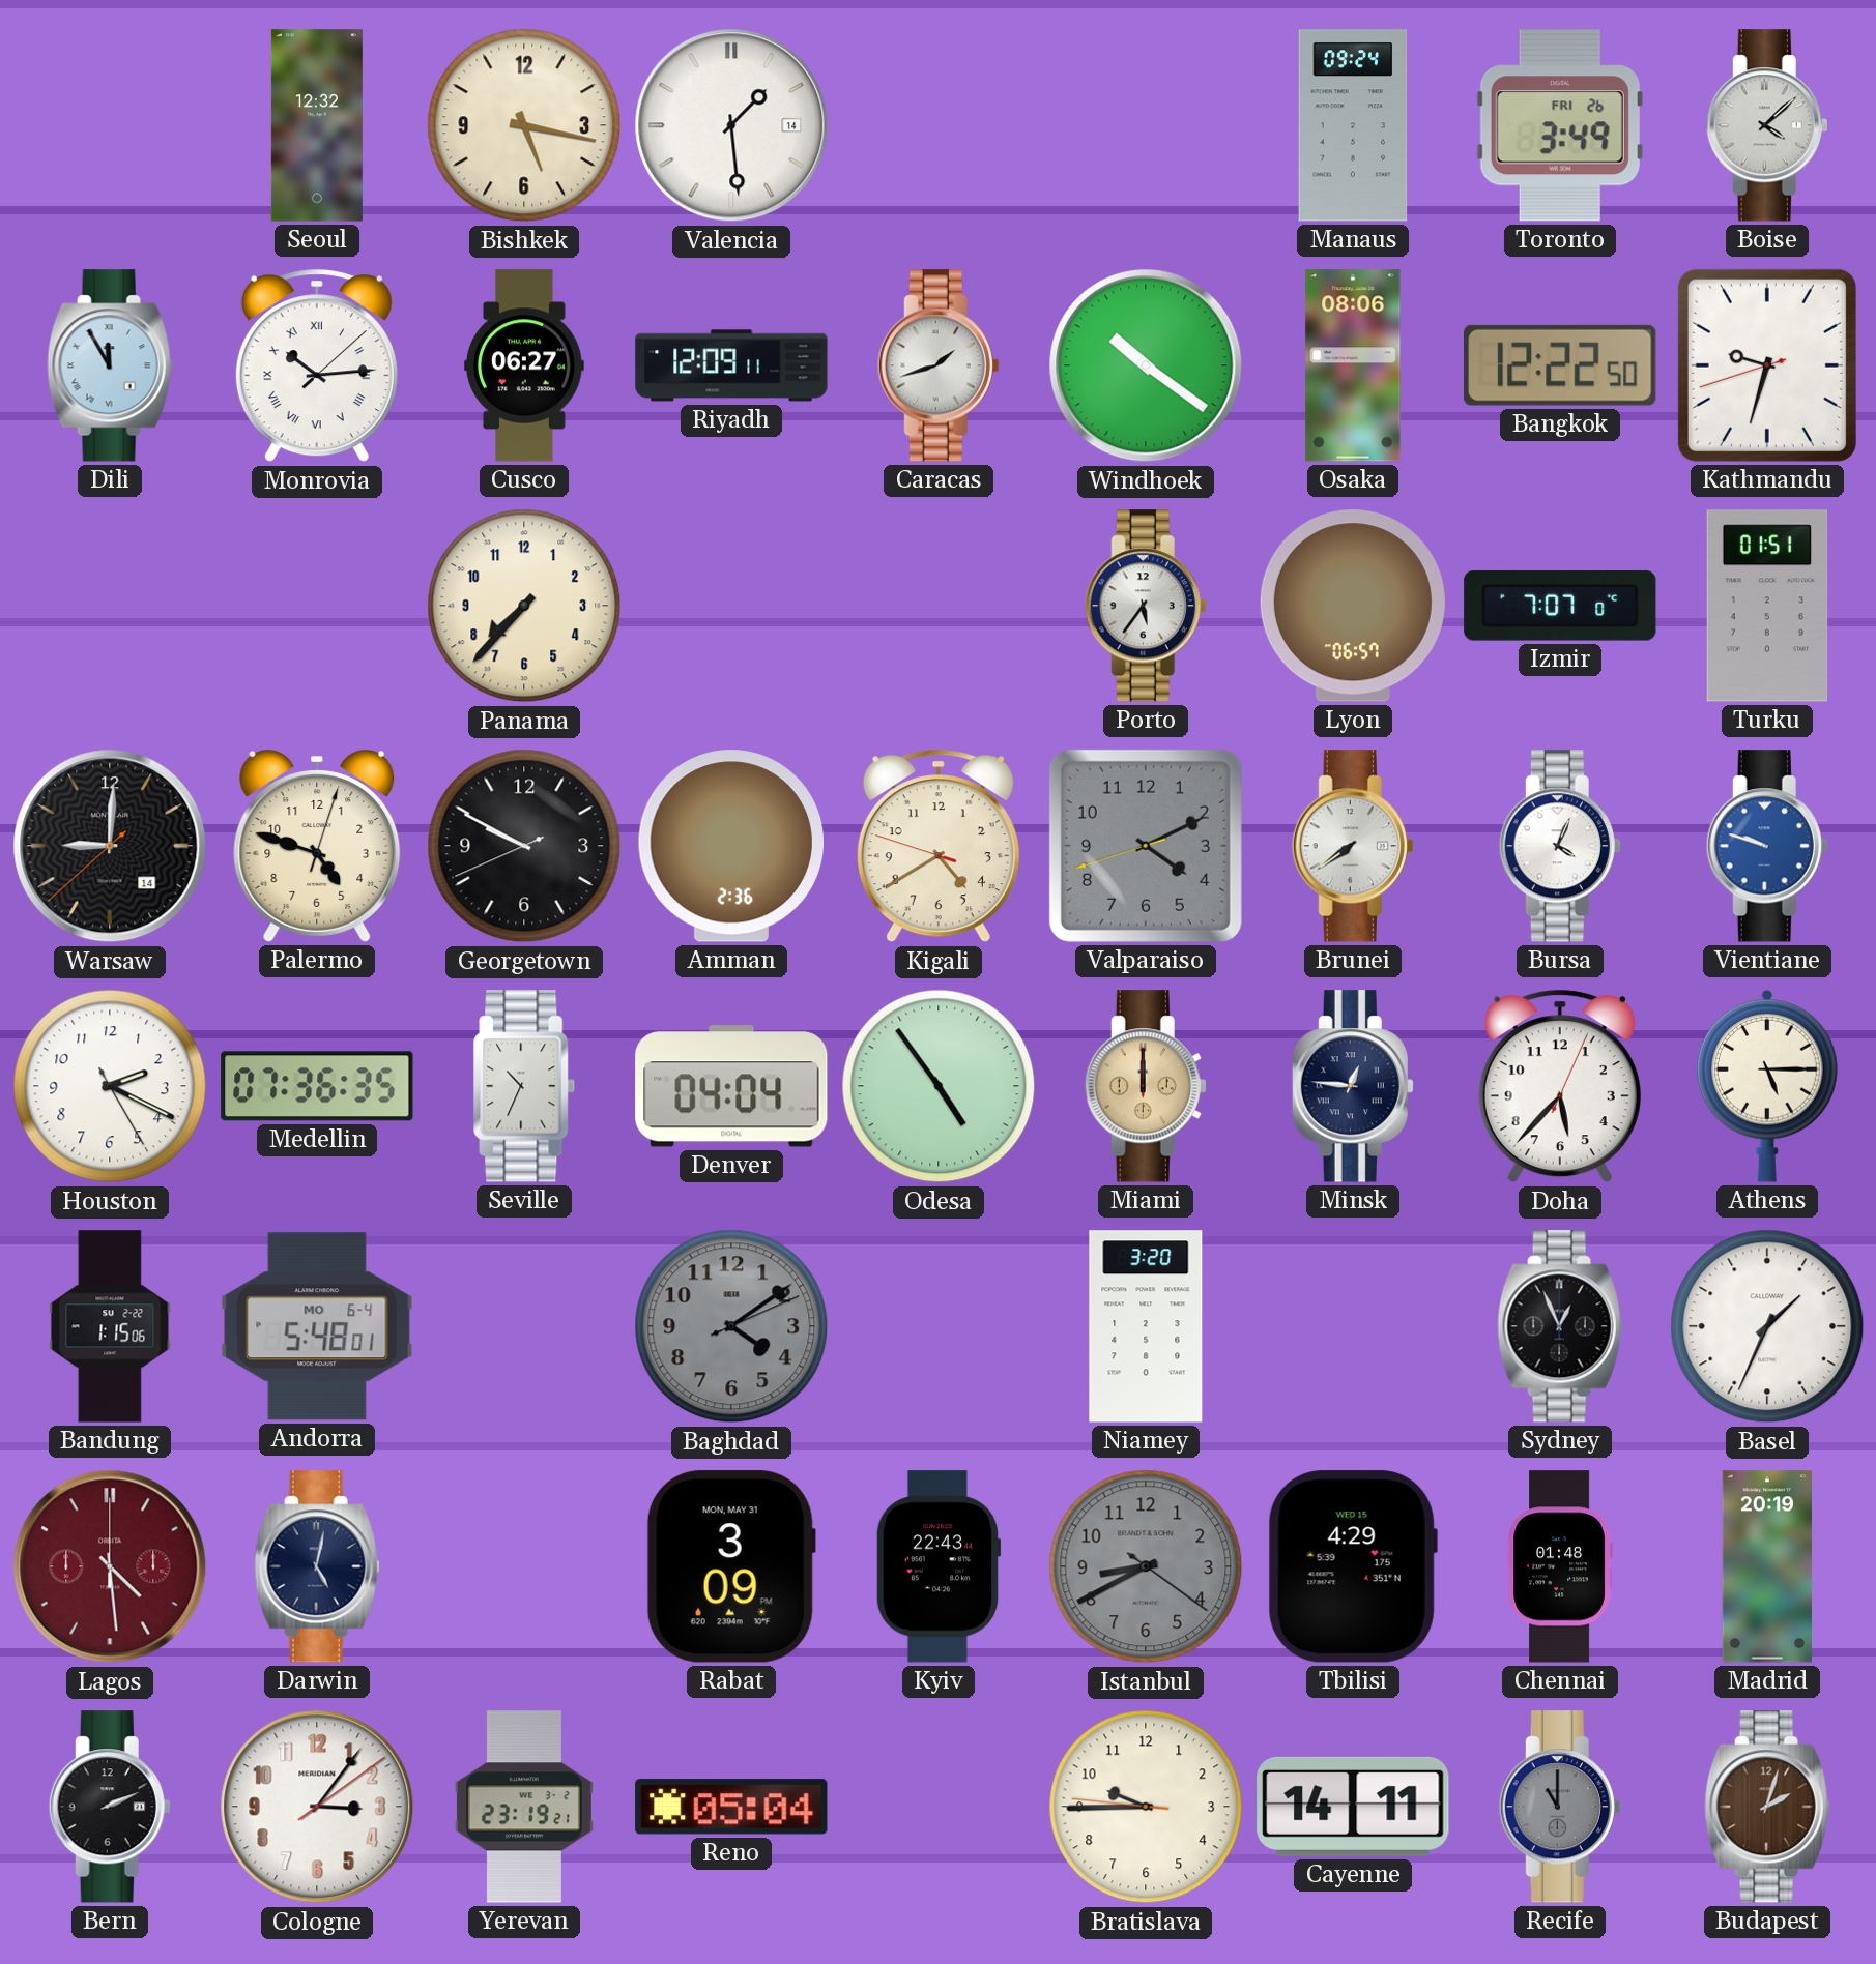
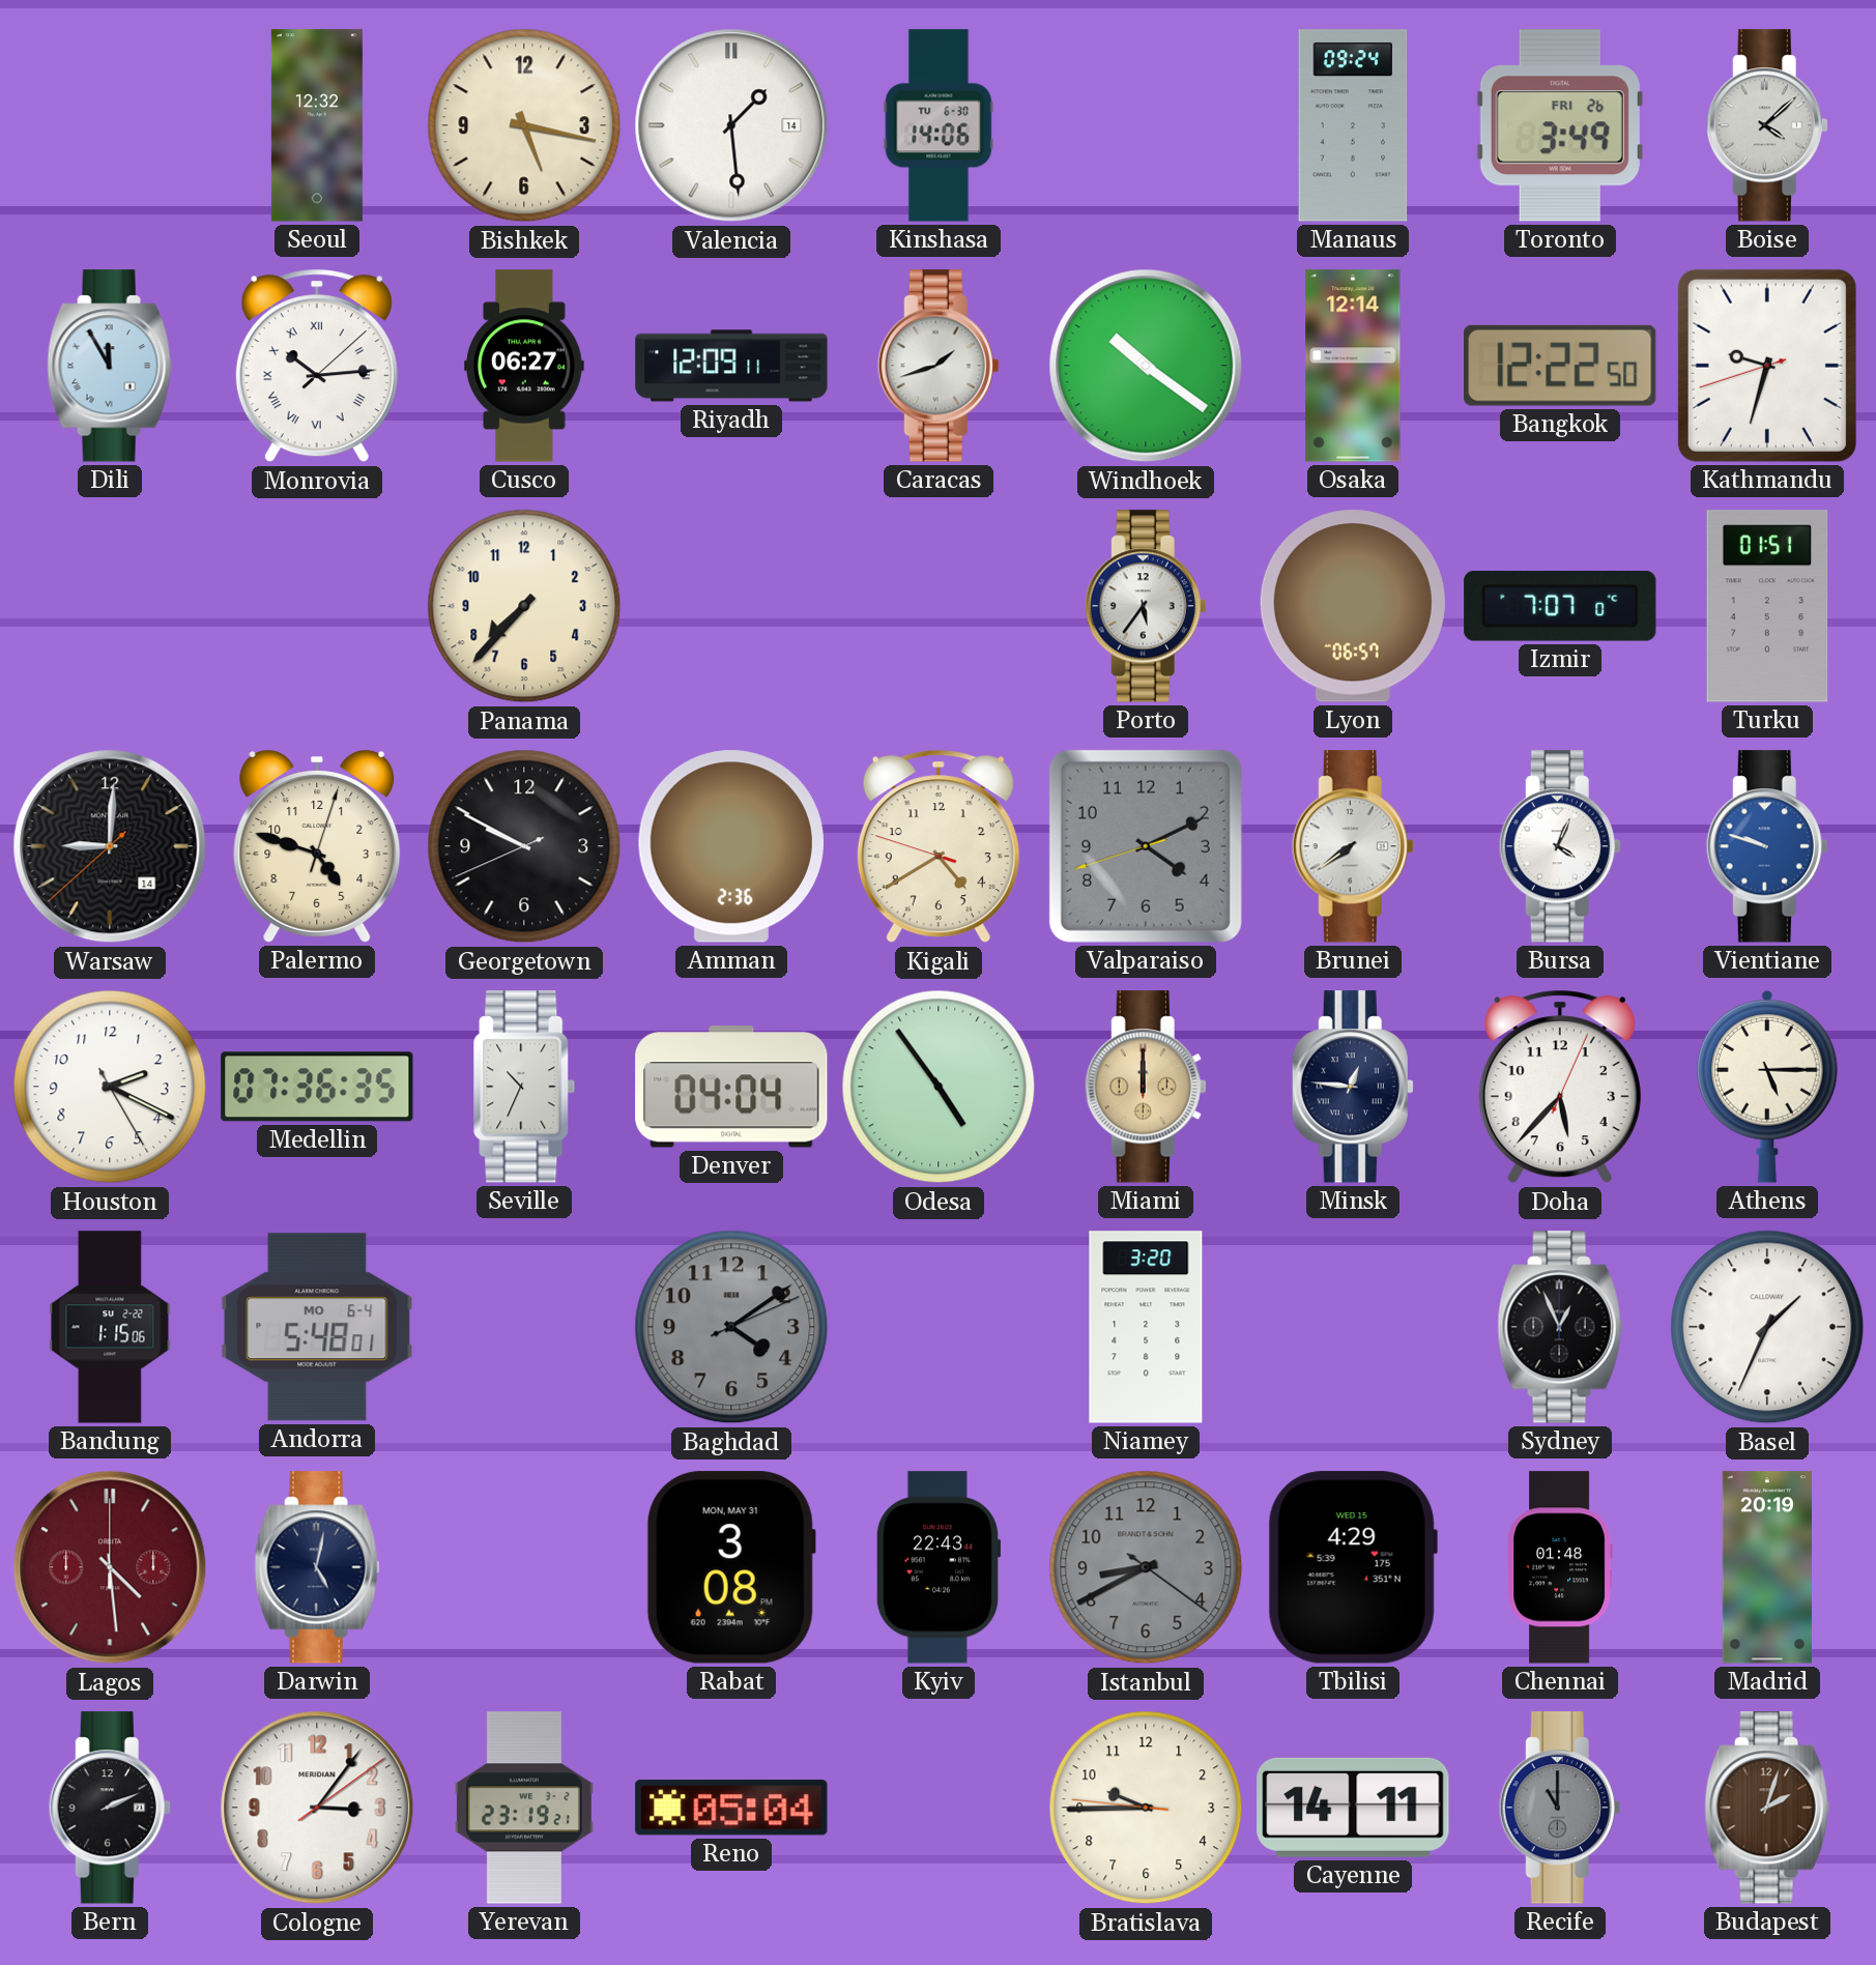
Kinshasa: none -> 14:06
Osaka: 08:06 -> 12:14
Rabat: 3:09 -> 3:08
